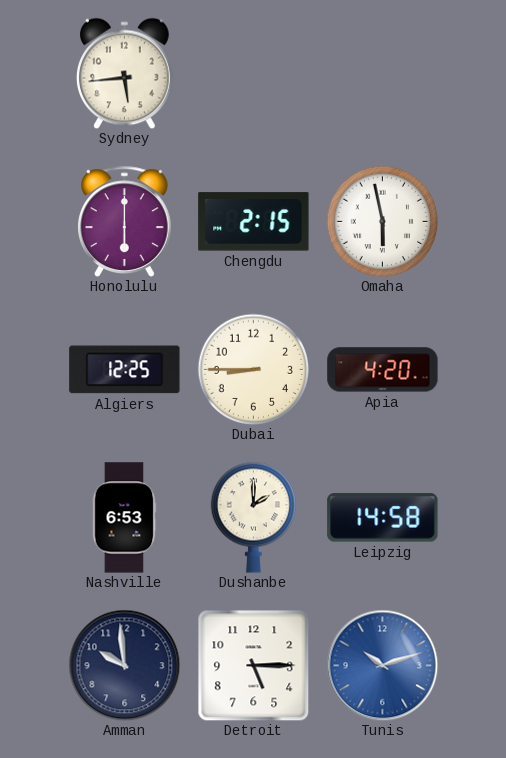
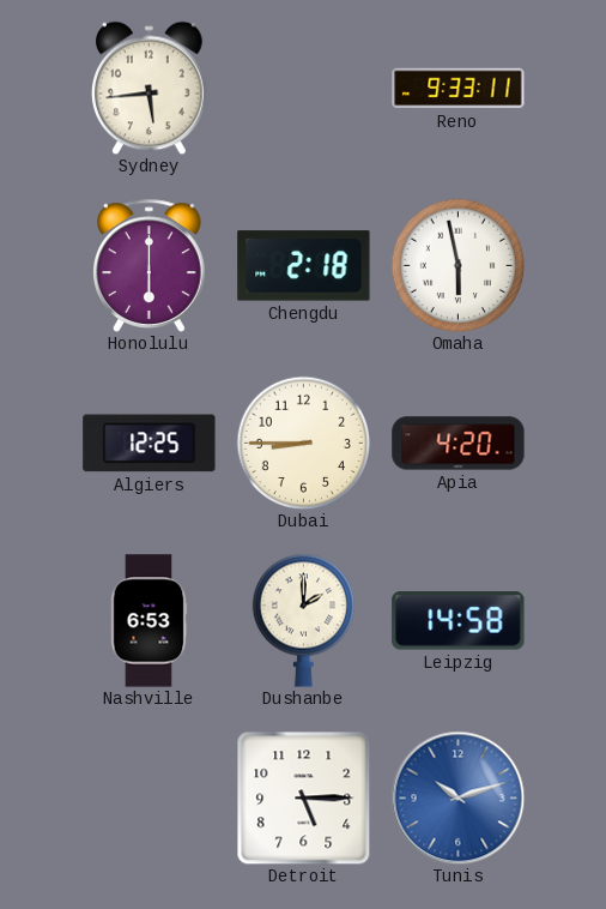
Reno: none -> 9:33
Chengdu: 2:15 -> 2:18
Amman: 9:59 -> none
